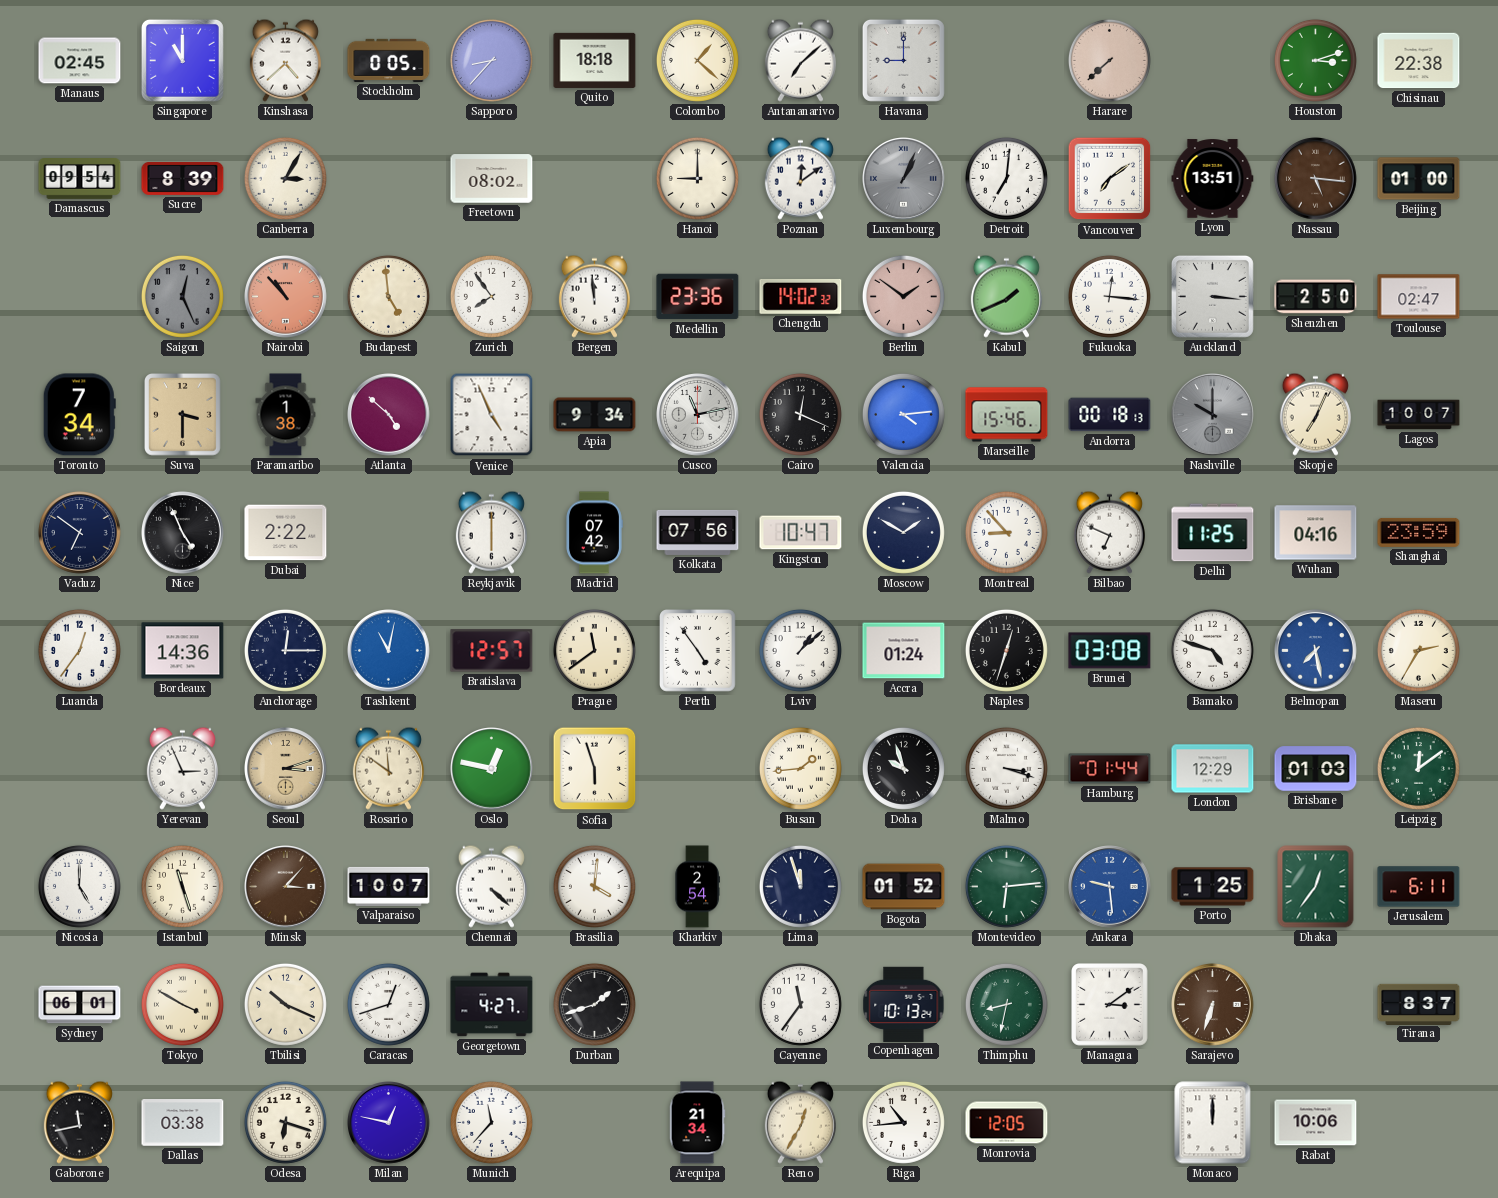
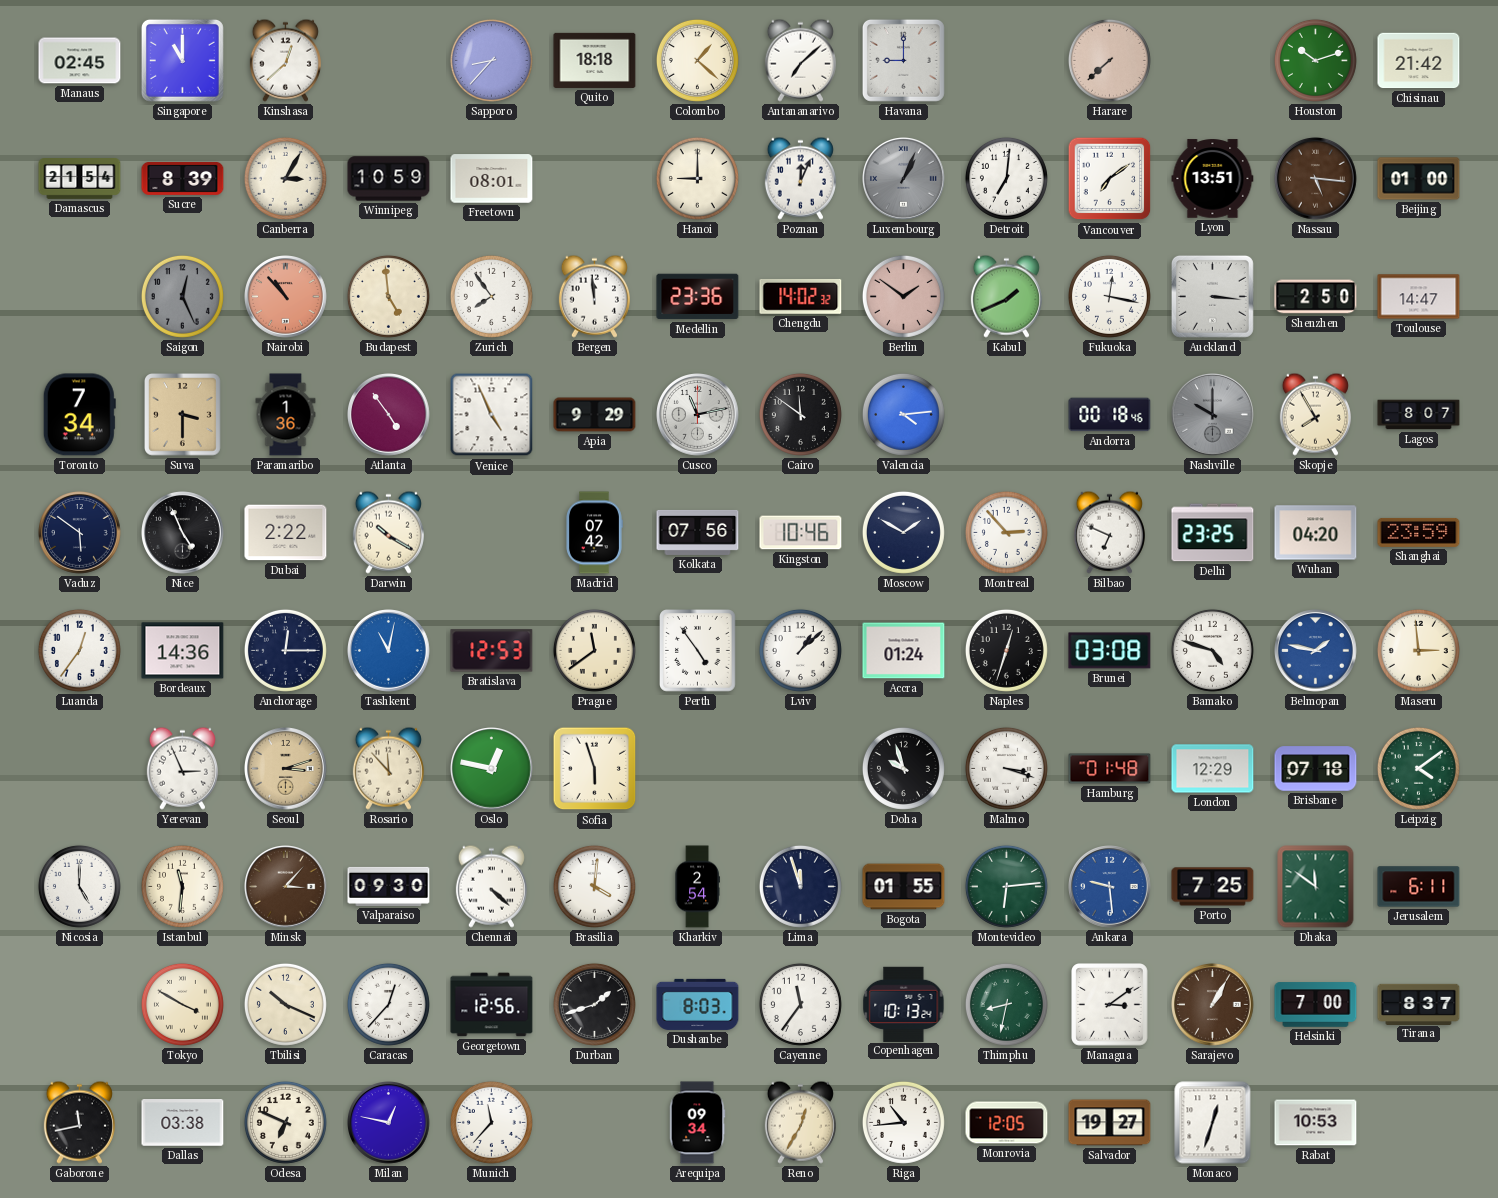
Kinshasa: 4:38 -> 12:38
Stockholm: 0:05 -> none
Houston: 3:12 -> 10:12
Chisinau: 22:38 -> 21:42
Damascus: 09:54 -> 21:54
Winnipeg: none -> 10:59
Freetown: 08:02 -> 08:01
Poznan: 12:09 -> 12:04
Fukuoka: 12:16 -> 12:17
Toulouse: 02:47 -> 14:47
Paramaribo: 1:38 -> 1:36
Atlanta: 4:52 -> 4:54
Apia: 9:34 -> 9:29
Cairo: 12:19 -> 11:51
Marseille: 15:46 -> none
Andorra: 00:18:13 -> 00:18:46
Skopje: 7:04 -> 7:55
Lagos: 10:07 -> 8:07
Vaduz: 6:51 -> 5:51
Darwin: none -> 10:20
Reykjavik: 6:00 -> none
Kingston: 10:47 -> 10:46
Montreal: 8:53 -> 2:53
Delhi: 11:25 -> 23:25
Wuhan: 04:16 -> 04:20
Bratislava: 12:57 -> 12:53
Belmopan: 7:28 -> 1:47
Maseru: 2:35 -> 2:59
Rosario: 11:51 -> 11:53
Busan: 1:44 -> none
Hamburg: 01:44 -> 01:48
Brisbane: 01:03 -> 07:18
Leipzig: 12:09 -> 4:09
Istanbul: 11:27 -> 11:31
Valparaiso: 10:07 -> 09:30
Bogota: 01:52 -> 01:55
Porto: 1:25 -> 7:25
Dhaka: 12:36 -> 11:51
Sydney: 06:01 -> none
Caracas: 12:42 -> 12:37
Georgetown: 4:27 -> 12:56
Dushanbe: none -> 8:03
Sarajevo: 6:33 -> 1:05
Helsinki: none -> 7:00
Odesa: 6:18 -> 6:49
Arequipa: 21:34 -> 09:34
Salvador: none -> 19:27
Monaco: 12:00 -> 12:33
Rabat: 10:06 -> 10:53
